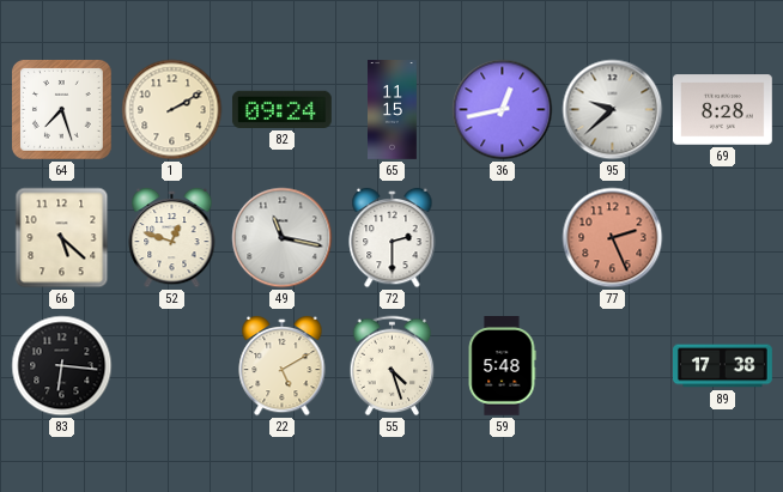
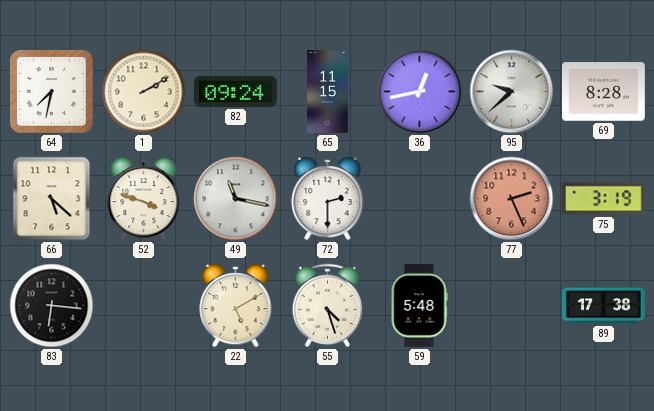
64: 7:27 -> 7:32
52: 12:48 -> 3:48
75: none -> 3:19
